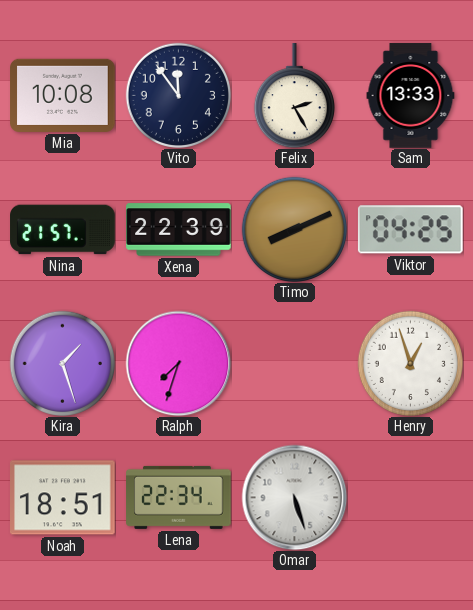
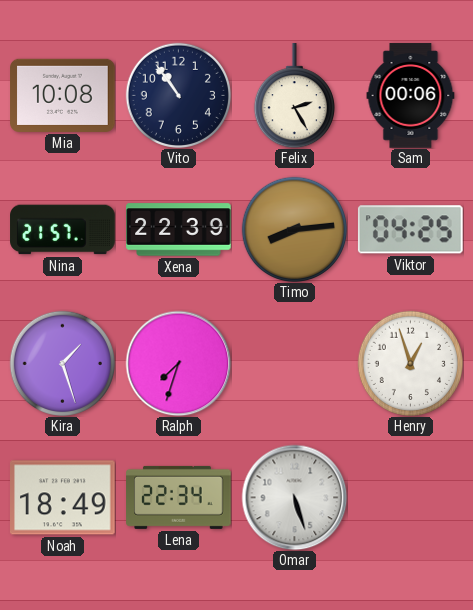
Vito: 11:54 -> 10:54
Sam: 13:33 -> 00:06
Timo: 8:11 -> 8:14
Noah: 18:51 -> 18:49
